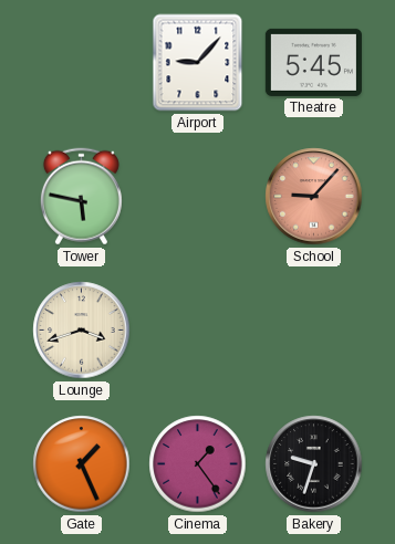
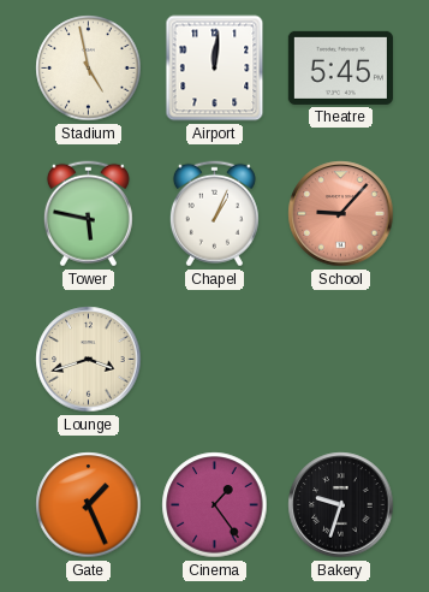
Stadium: none -> 4:58
Airport: 9:07 -> 12:01
Chapel: none -> 1:04
